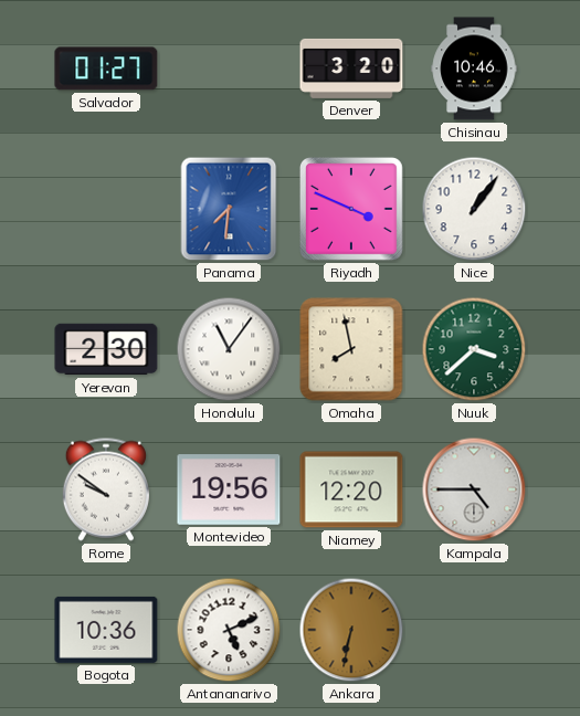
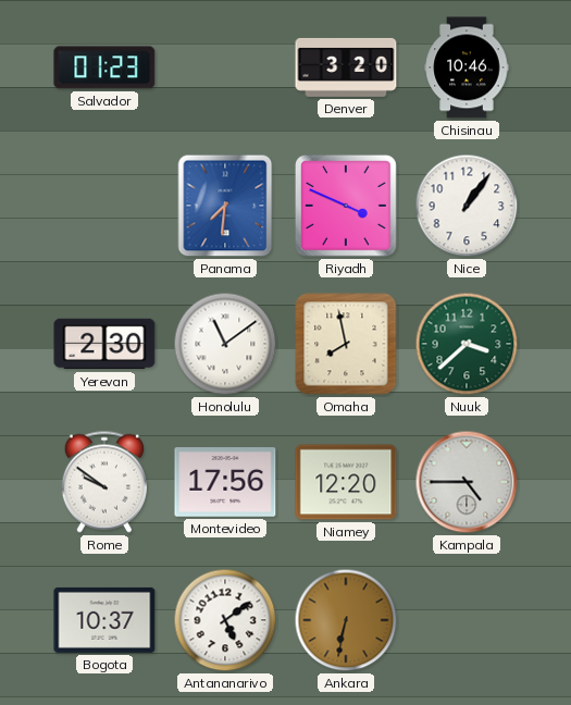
Salvador: 01:27 -> 01:23
Honolulu: 11:06 -> 11:09
Montevideo: 19:56 -> 17:56
Bogota: 10:36 -> 10:37
Antananarivo: 5:11 -> 5:09
